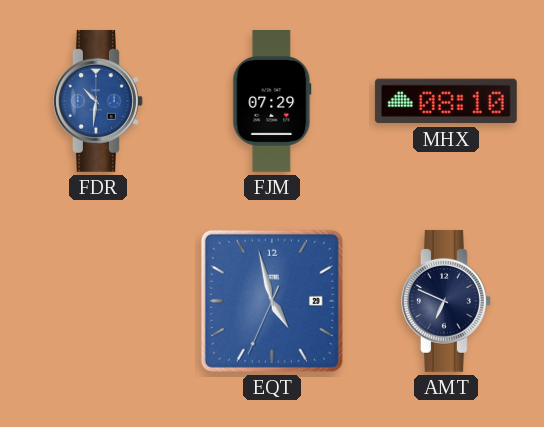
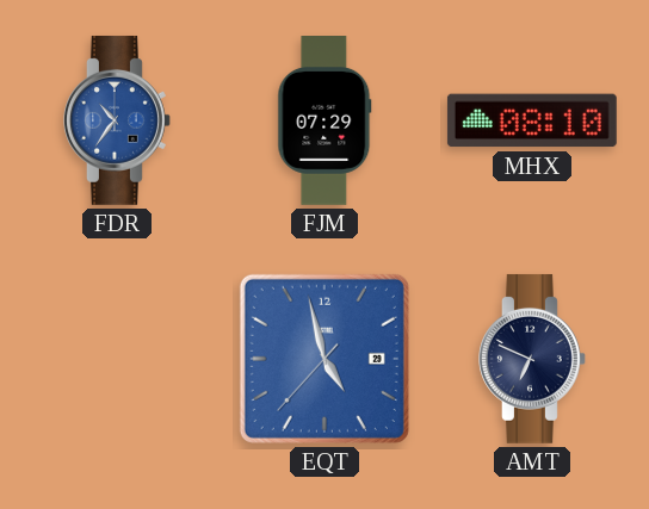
FDR: 10:31 -> 10:36
EQT: 4:57:34 -> 4:57:37
